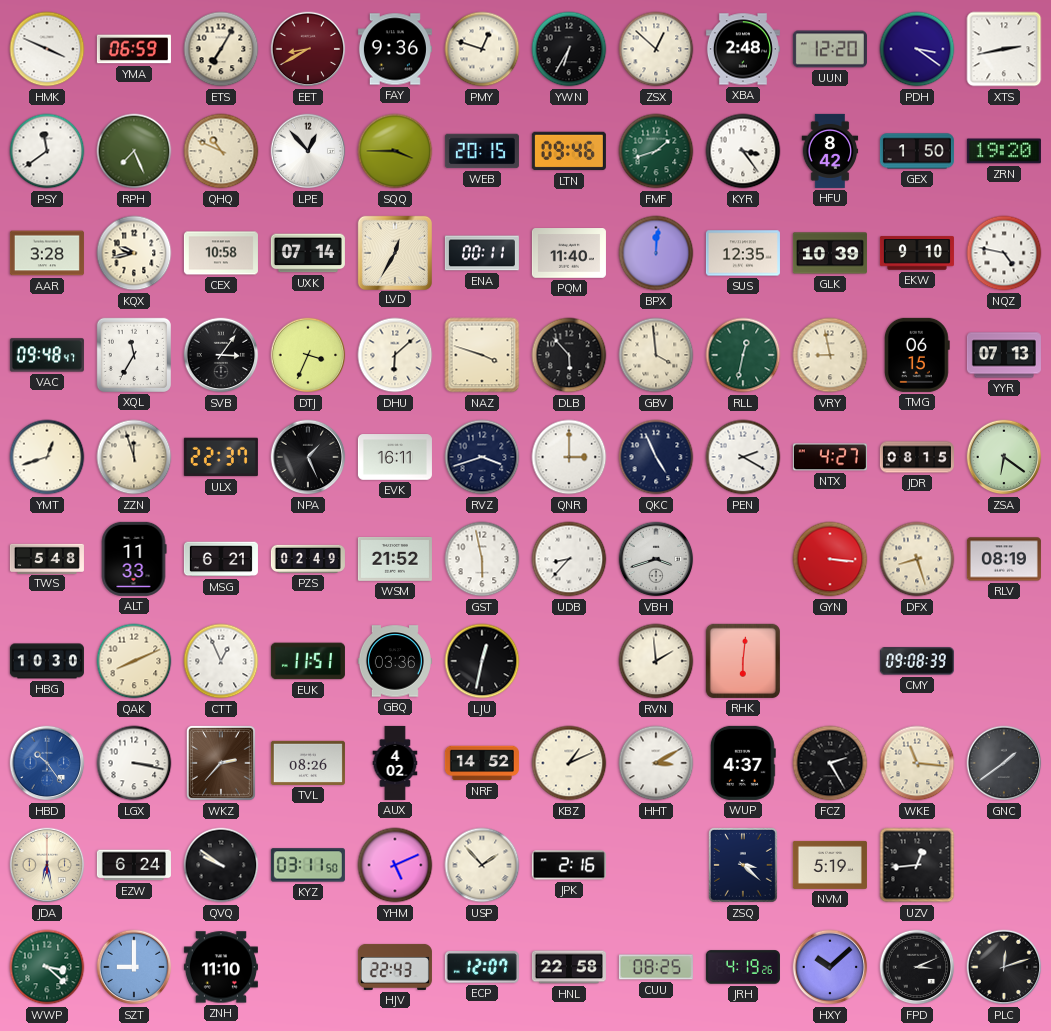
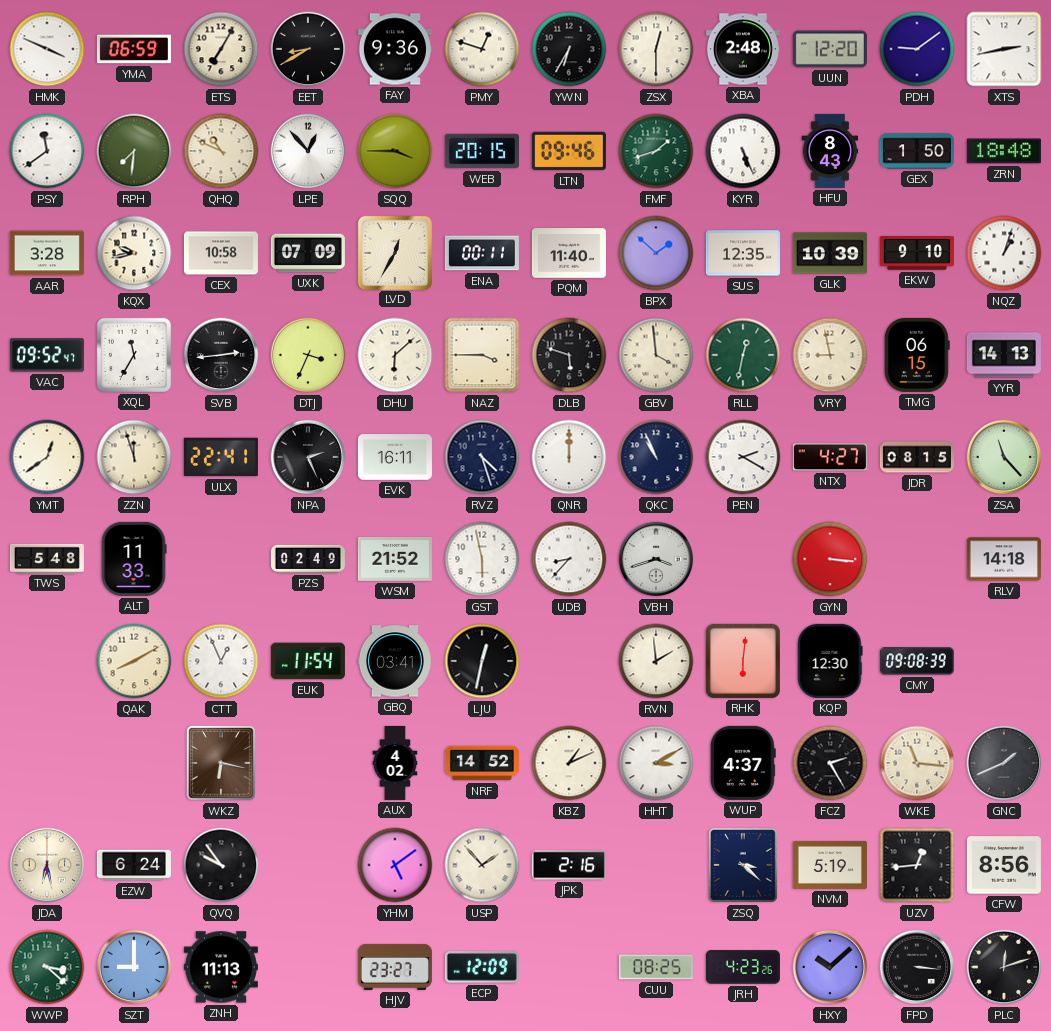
EET dial: burgundy -> black
ZSX: 12:52 -> 12:30
PDH: 3:21 -> 9:09
RPH: 7:26 -> 7:31
KYR: 3:24 -> 5:26
HFU: 8:42 -> 8:43
ZRN: 19:20 -> 18:48
UXK: 07:14 -> 07:09
BPX: 12:01 -> 1:52
NQZ: 4:47 -> 1:03
VAC: 09:48 -> 09:52
SVB: 3:06 -> 2:44
NAZ: 3:48 -> 3:45
DLB: 5:53 -> 5:48
YYR: 07:13 -> 14:13
YMT: 12:42 -> 12:39
ULX: 22:37 -> 22:41
NPA: 1:26 -> 2:26
RVZ: 3:42 -> 4:27
QNR: 3:00 -> 12:00
QKC: 4:56 -> 10:56
ZSA: 6:21 -> 11:23
MSG: 6:21 -> none
DFX: 8:27 -> none
RLV: 08:19 -> 14:18
HBG: 10:30 -> none
QAK: 8:11 -> 8:10
EUK: 11:51 -> 11:54
GBQ: 03:36 -> 03:41
KQP: none -> 12:30
HBD: 10:24 -> none
LGX: 3:17 -> none
WKZ: 2:37 -> 6:17
TVL: 08:26 -> none
GNC: 1:39 -> 1:41
QVQ: 9:51 -> 9:54
KYZ: 03:11 -> none
YHM: 5:11 -> 5:09
CFW: none -> 8:56
ZNH: 11:10 -> 11:13
HJV: 22:43 -> 23:27
ECP: 12:07 -> 12:09
HNL: 22:58 -> none
JRH: 4:19 -> 4:23
FPD: 3:11 -> 3:16
